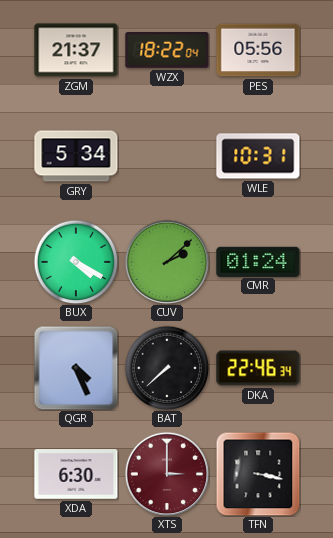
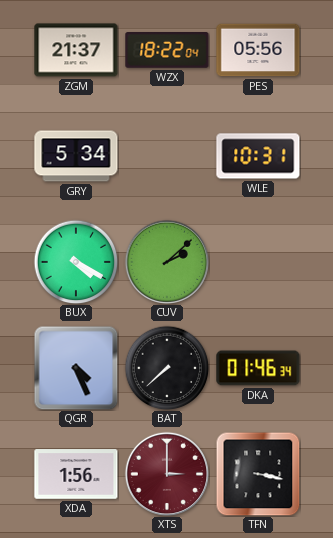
CMR: 01:24 -> none
DKA: 22:46 -> 01:46
XDA: 6:30 -> 1:56
